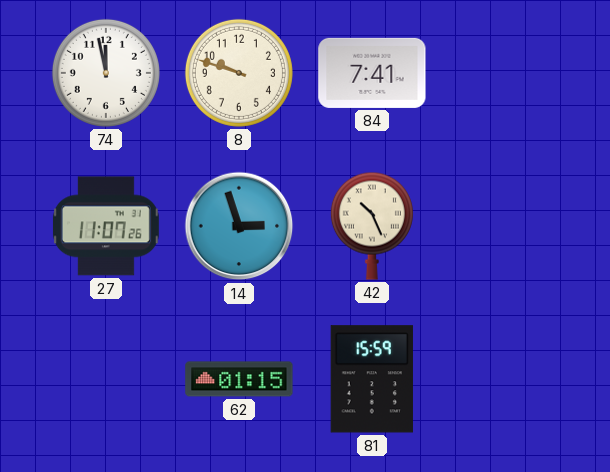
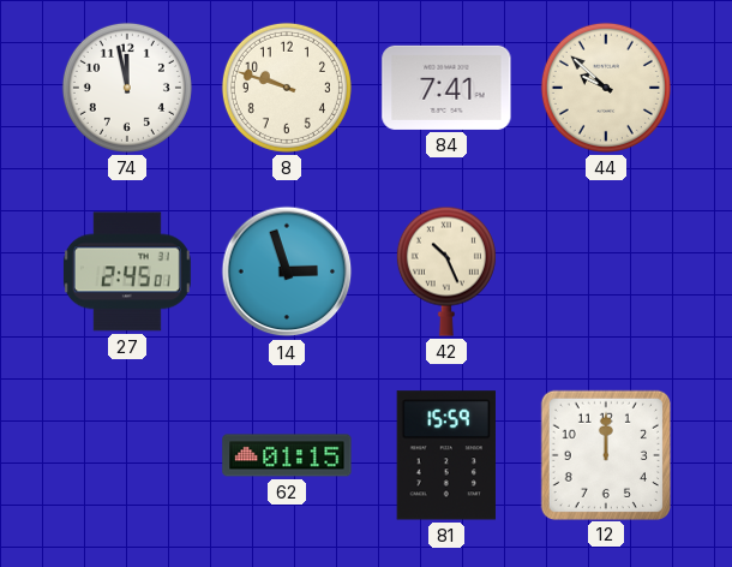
44: none -> 9:52
27: 11:07 -> 2:45
12: none -> 12:00
